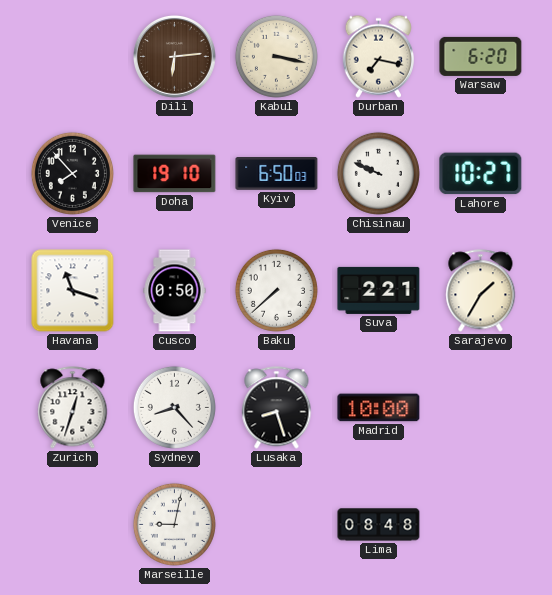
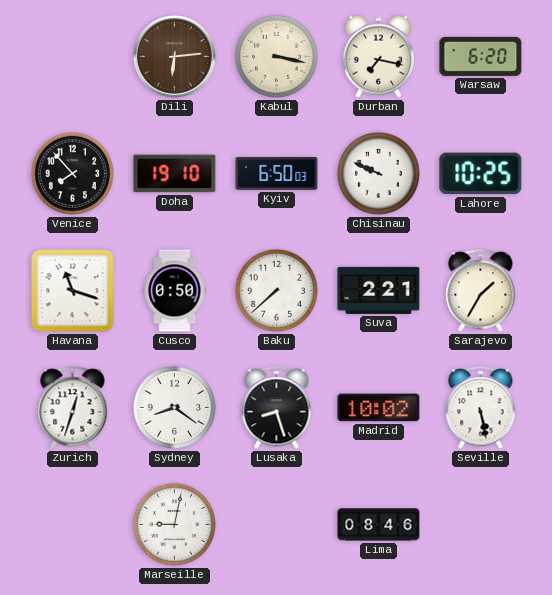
Lahore: 10:27 -> 10:25
Sydney: 8:23 -> 8:21
Madrid: 10:00 -> 10:02
Seville: none -> 5:28
Lima: 08:48 -> 08:46
